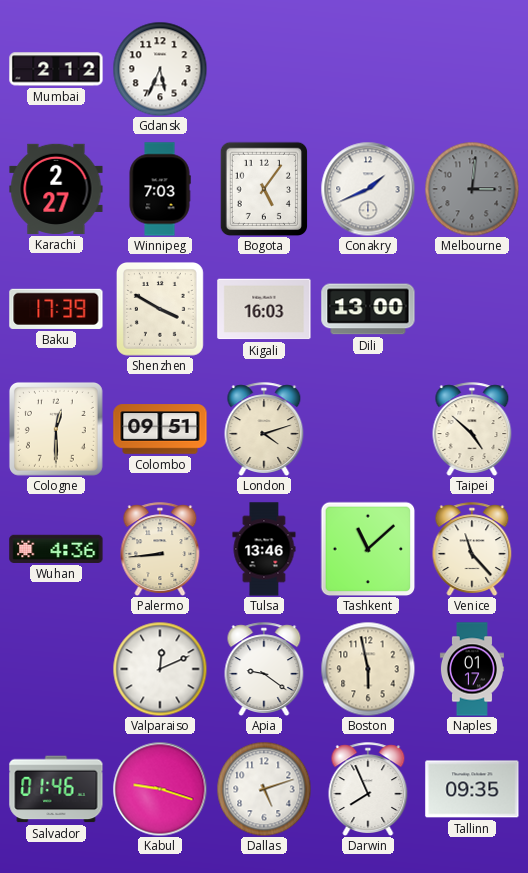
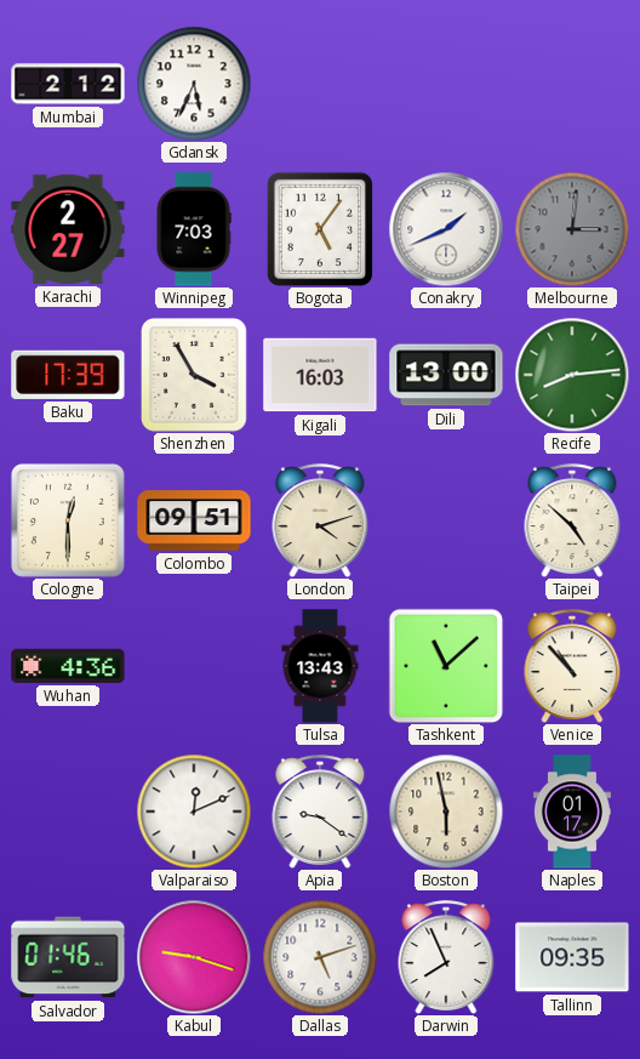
Shenzhen: 3:50 -> 3:55
Recife: none -> 8:14
Palermo: 8:44 -> none
Tulsa: 13:46 -> 13:43
Venice: 11:23 -> 10:53
